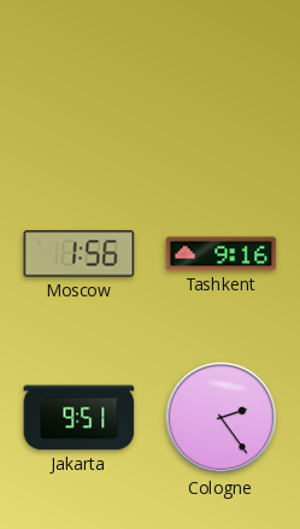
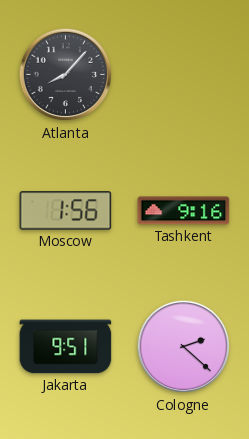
Atlanta: none -> 8:07
Cologne: 2:24 -> 2:22
